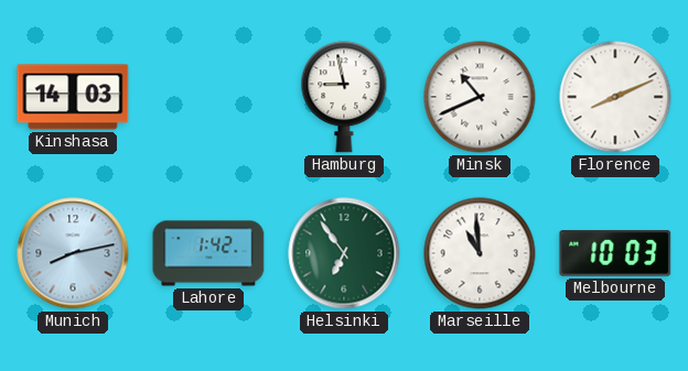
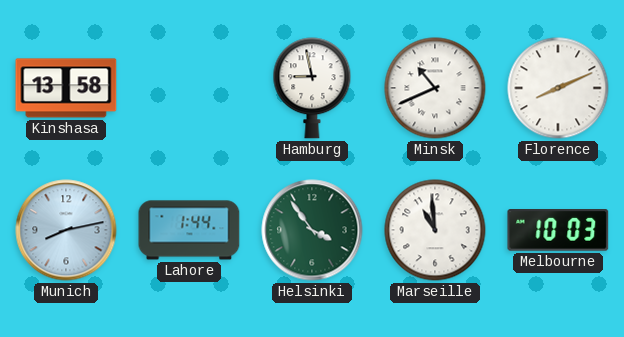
Kinshasa: 14:03 -> 13:58
Lahore: 1:42 -> 1:44
Helsinki: 6:54 -> 3:54
